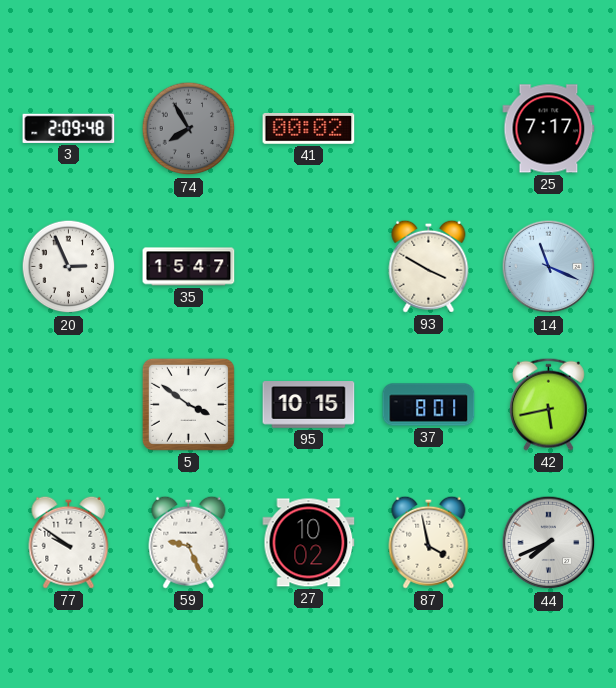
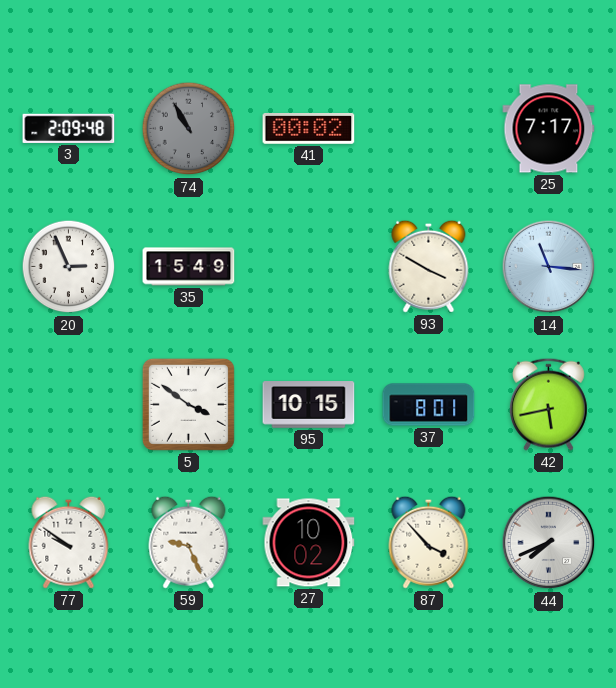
74: 7:55 -> 10:55
35: 15:47 -> 15:49
14: 11:19 -> 11:16
87: 3:58 -> 3:53
